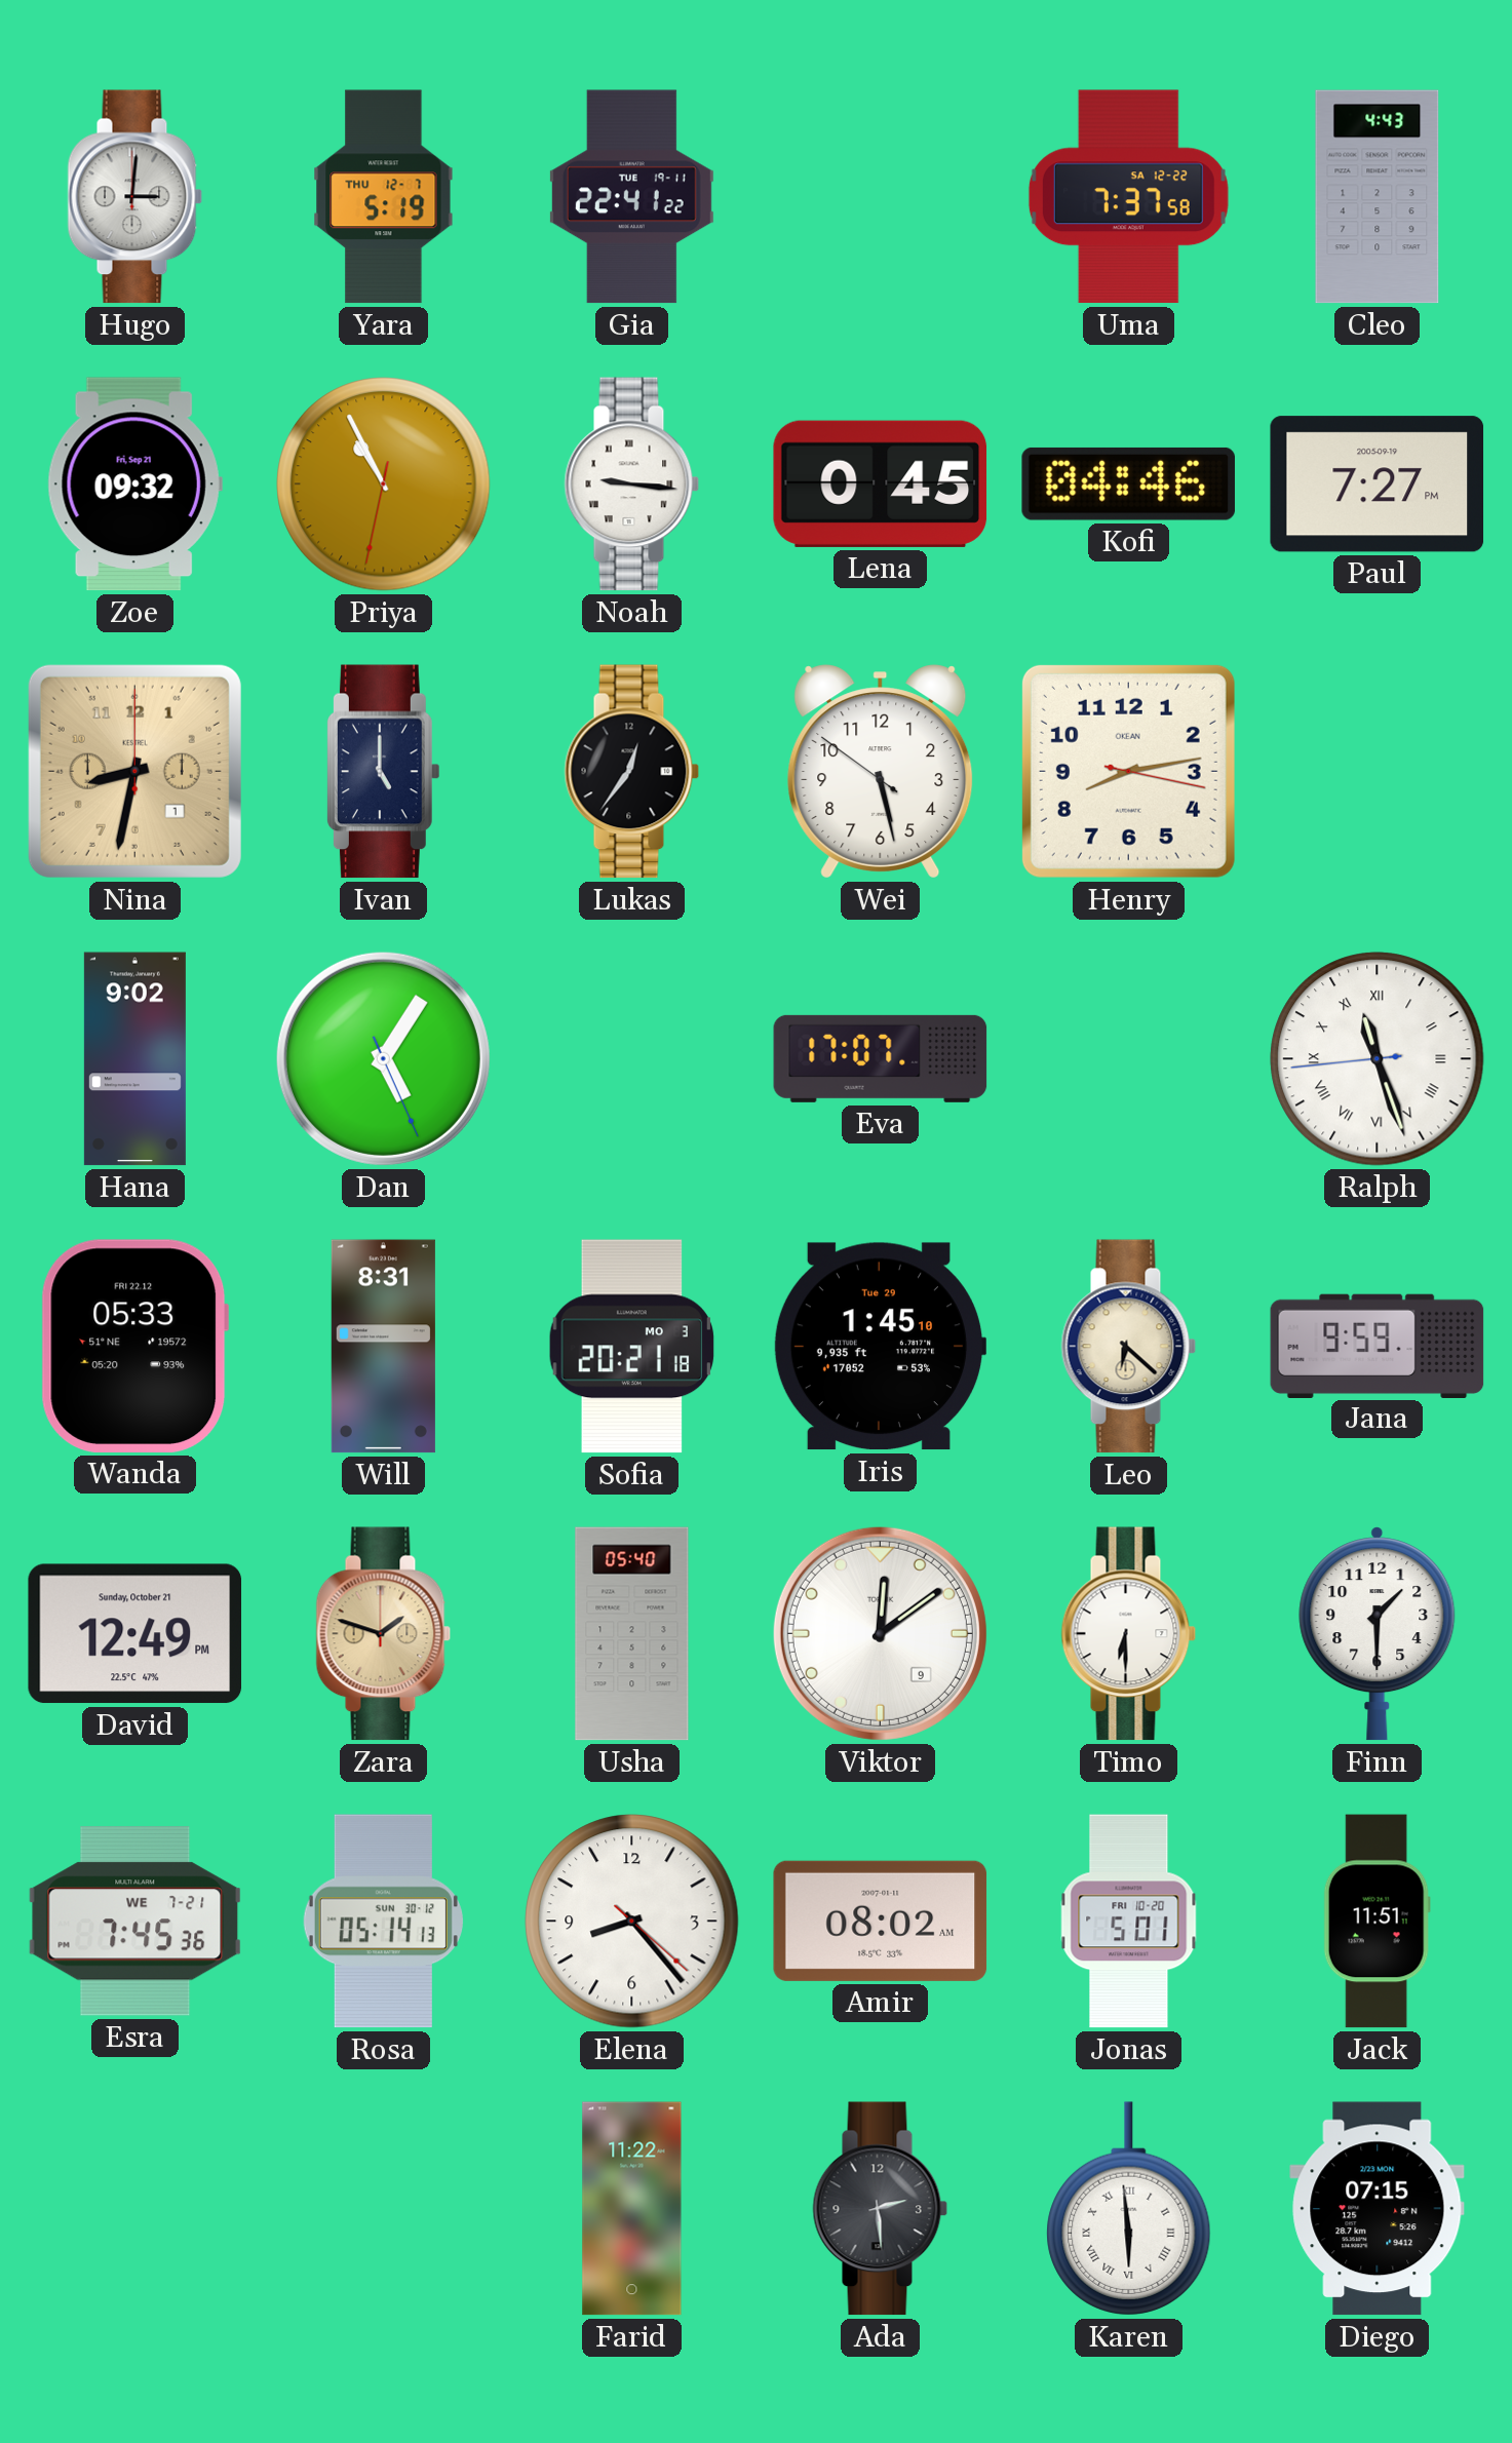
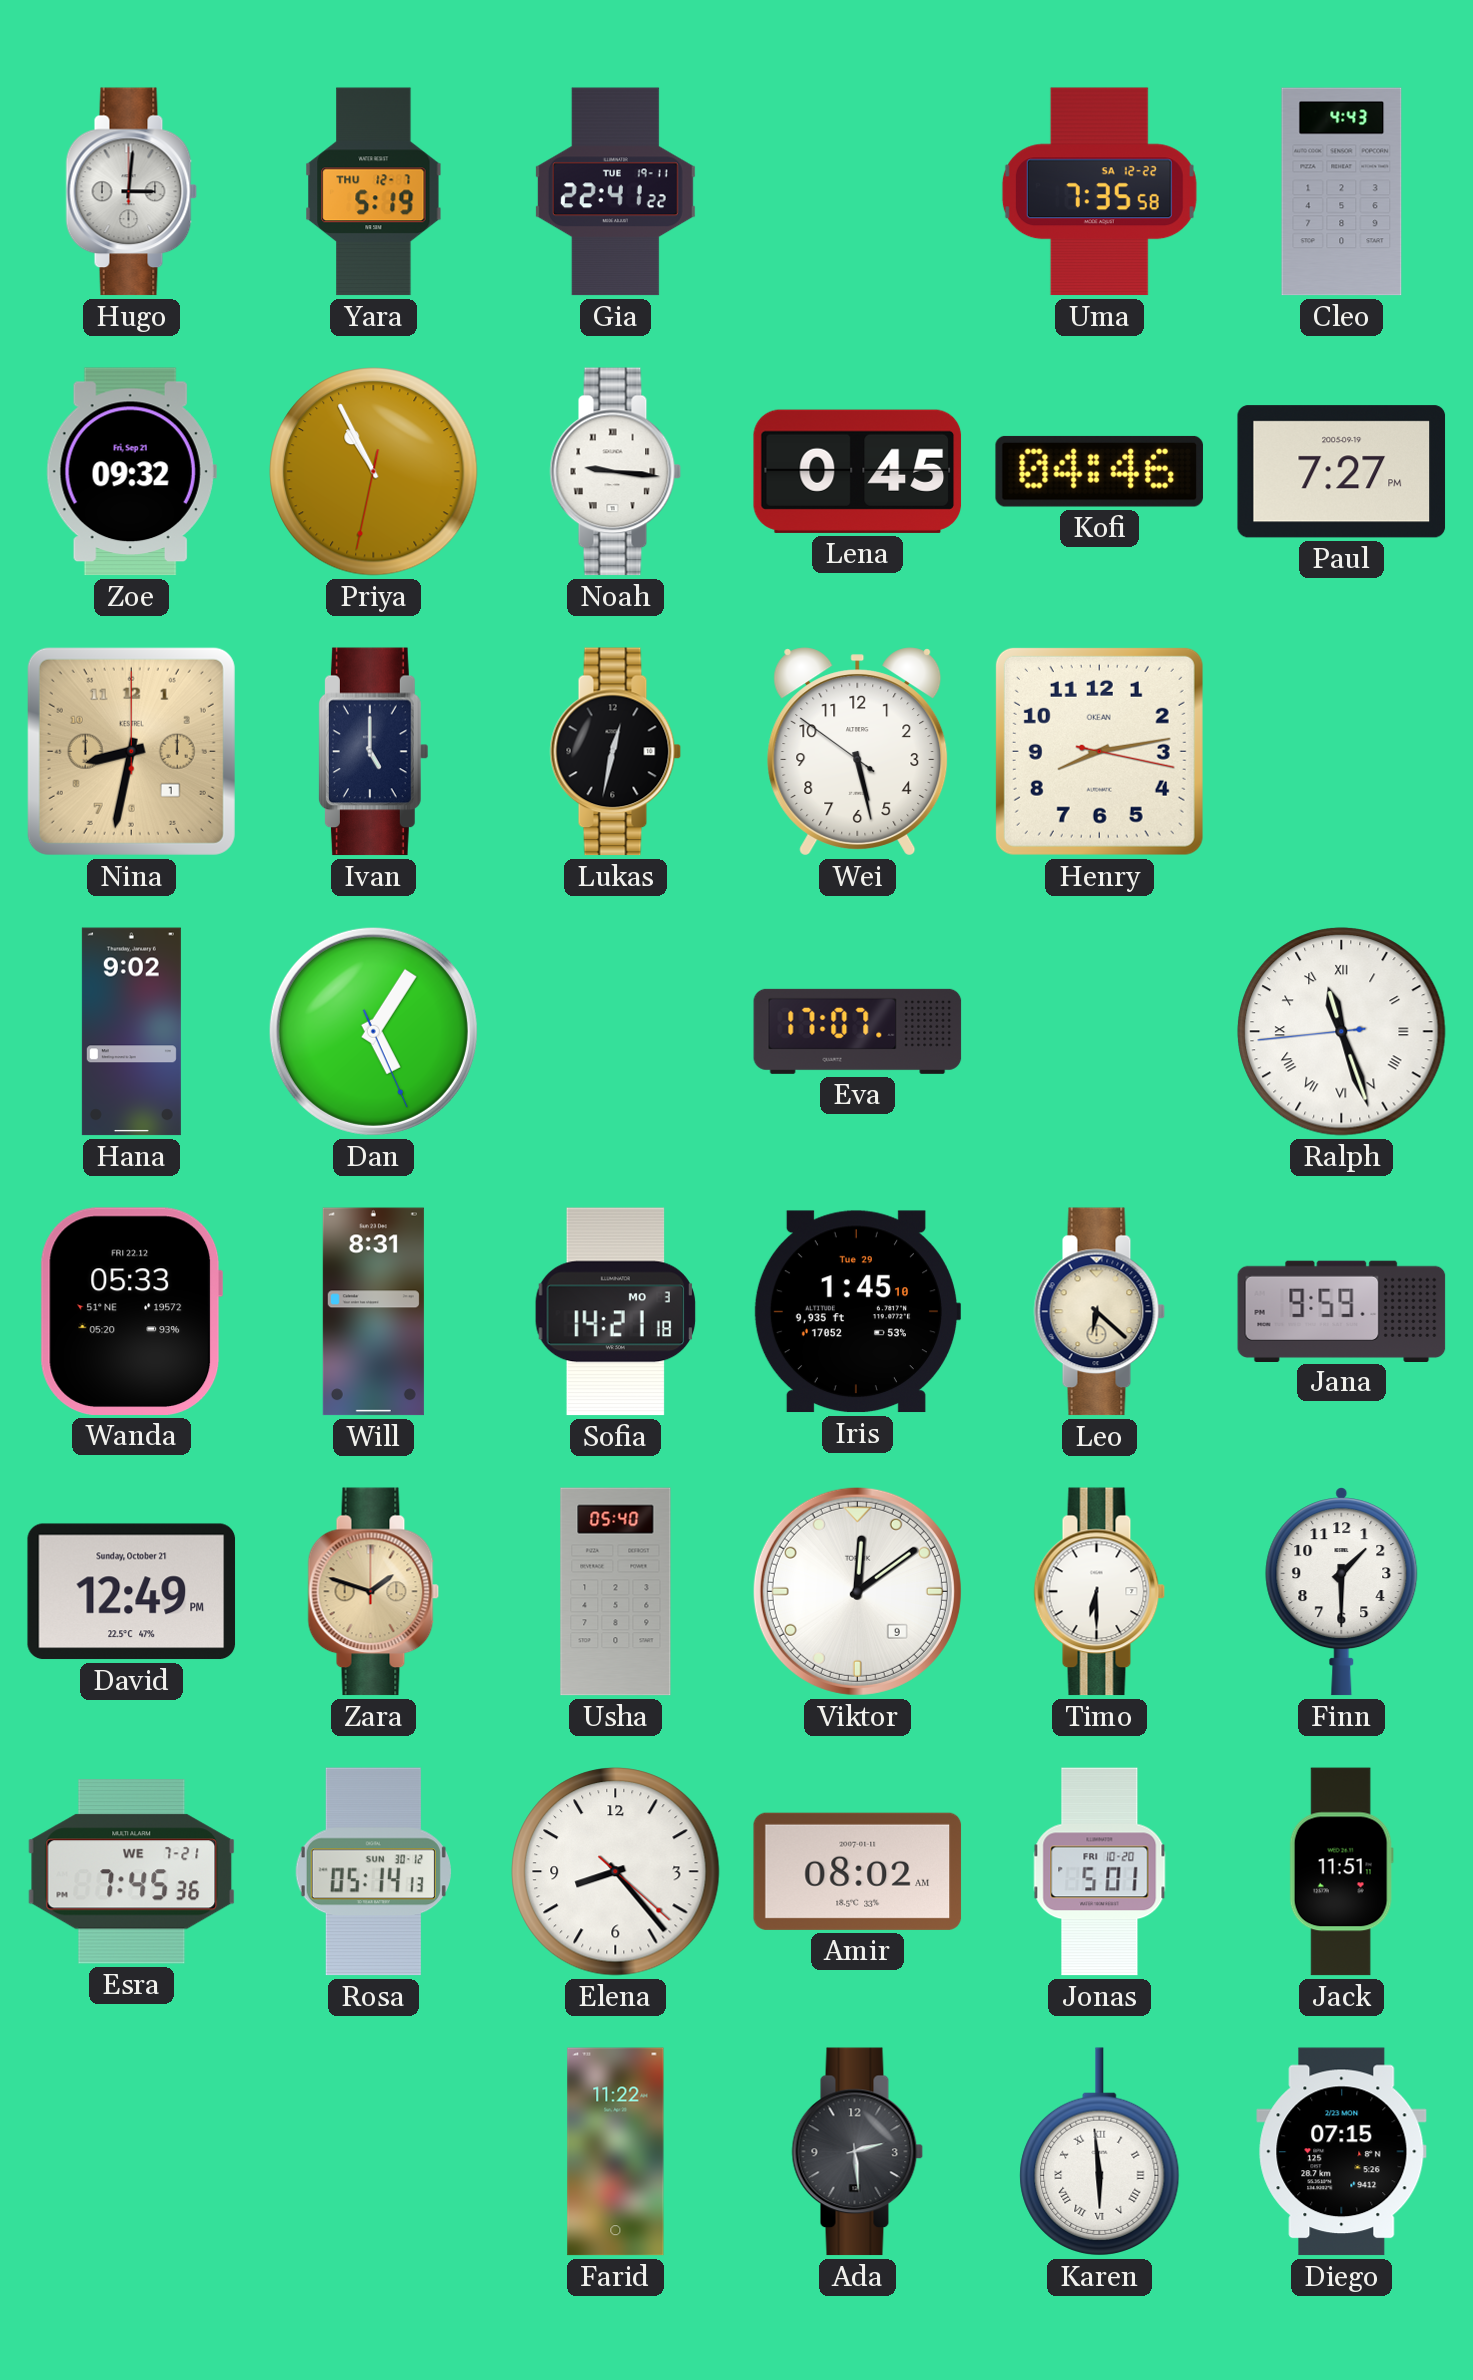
Uma: 7:37 -> 7:35
Lukas: 12:36 -> 12:32
Sofia: 20:21 -> 14:21
